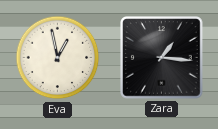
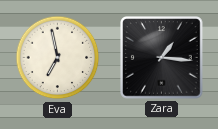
Eva: 12:58 -> 6:58
